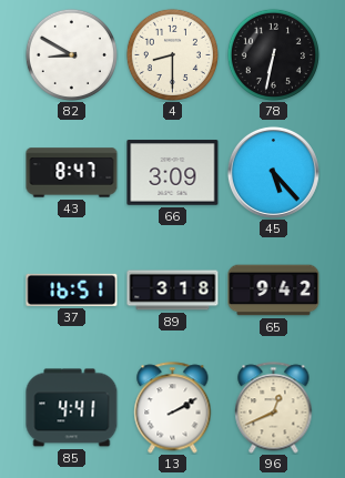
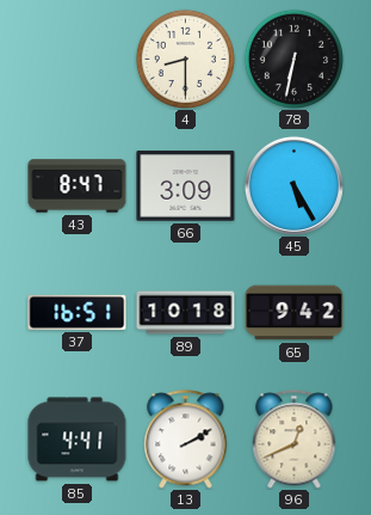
82: 8:50 -> none
45: 5:23 -> 5:25
89: 3:18 -> 10:18
